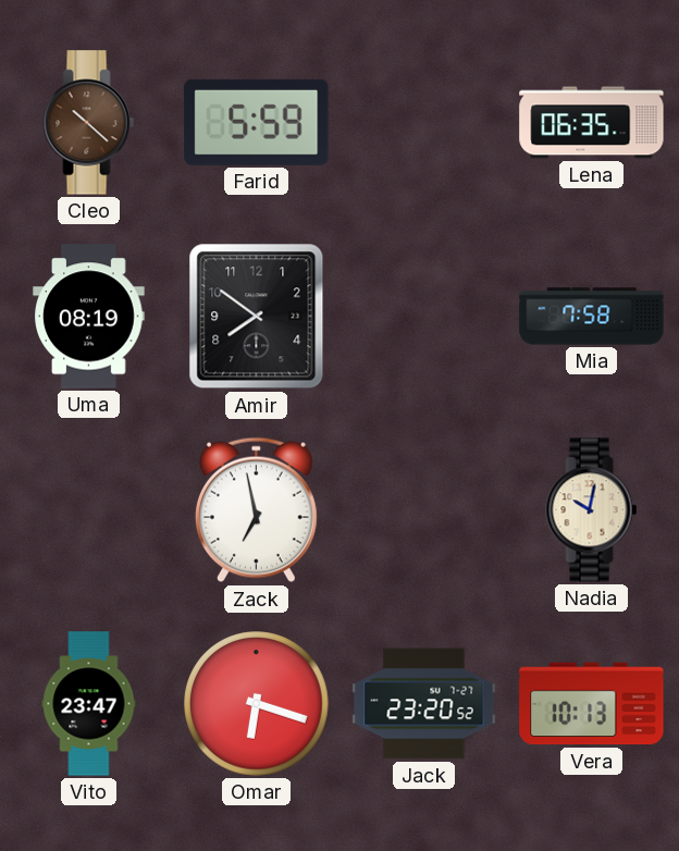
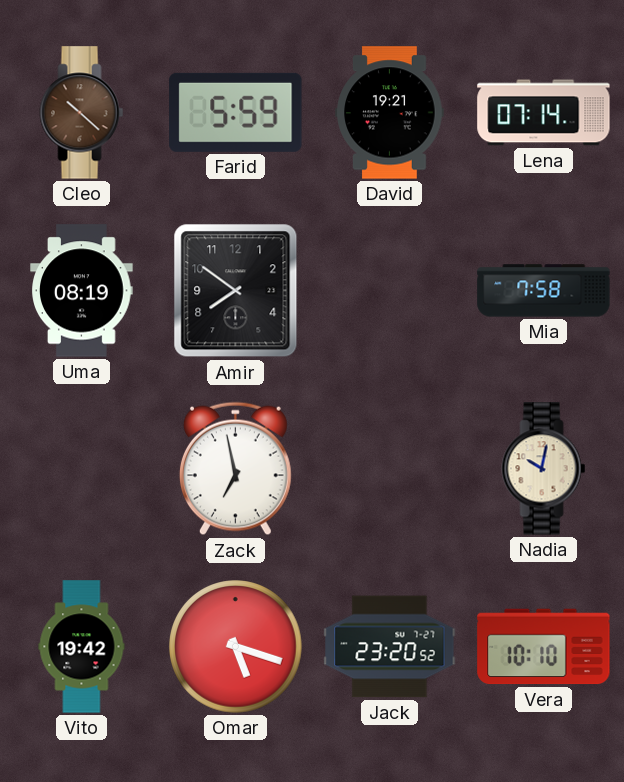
David: none -> 19:21
Lena: 06:35 -> 07:14
Vito: 23:47 -> 19:42
Omar: 6:18 -> 5:18
Vera: 10:13 -> 10:10
